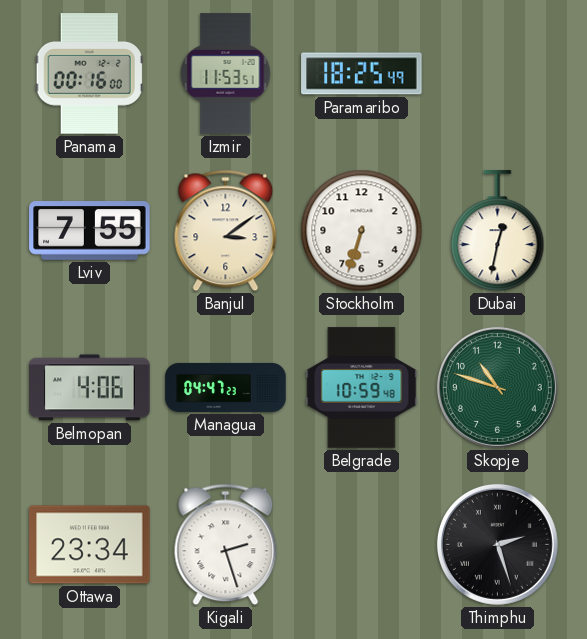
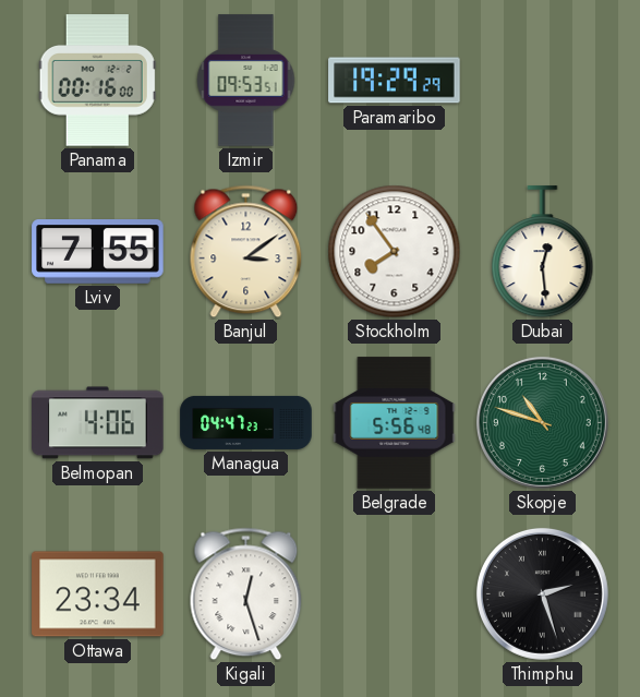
Izmir: 11:53 -> 09:53
Paramaribo: 18:25 -> 19:29
Stockholm: 6:33 -> 7:54
Dubai: 12:32 -> 12:29
Belgrade: 10:59 -> 5:56
Kigali: 2:27 -> 12:27
